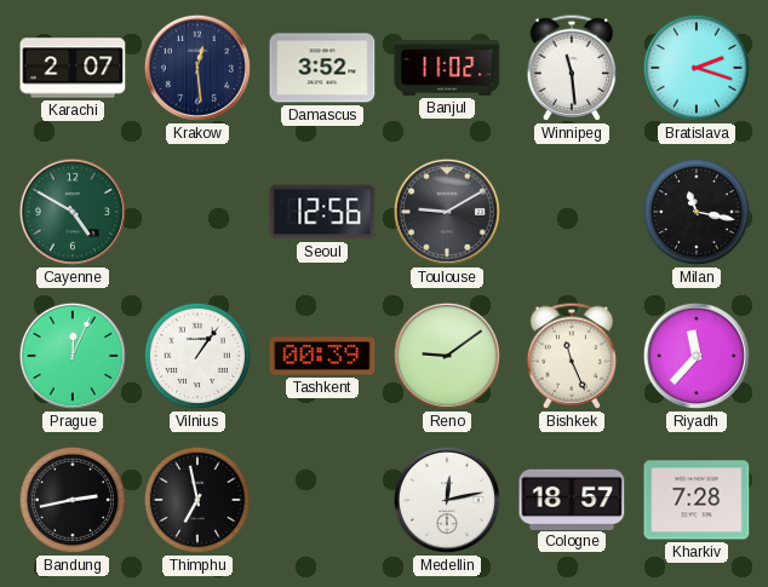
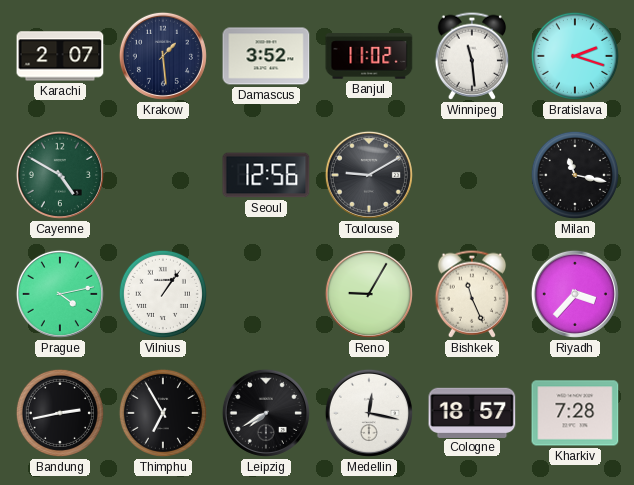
Krakow: 12:29 -> 1:29
Prague: 12:04 -> 4:13
Tashkent: 00:39 -> none
Reno: 9:09 -> 9:05
Riyadh: 11:37 -> 3:37
Thimphu: 6:58 -> 6:55
Leipzig: none -> 7:40
Medellin: 12:13 -> 12:17
